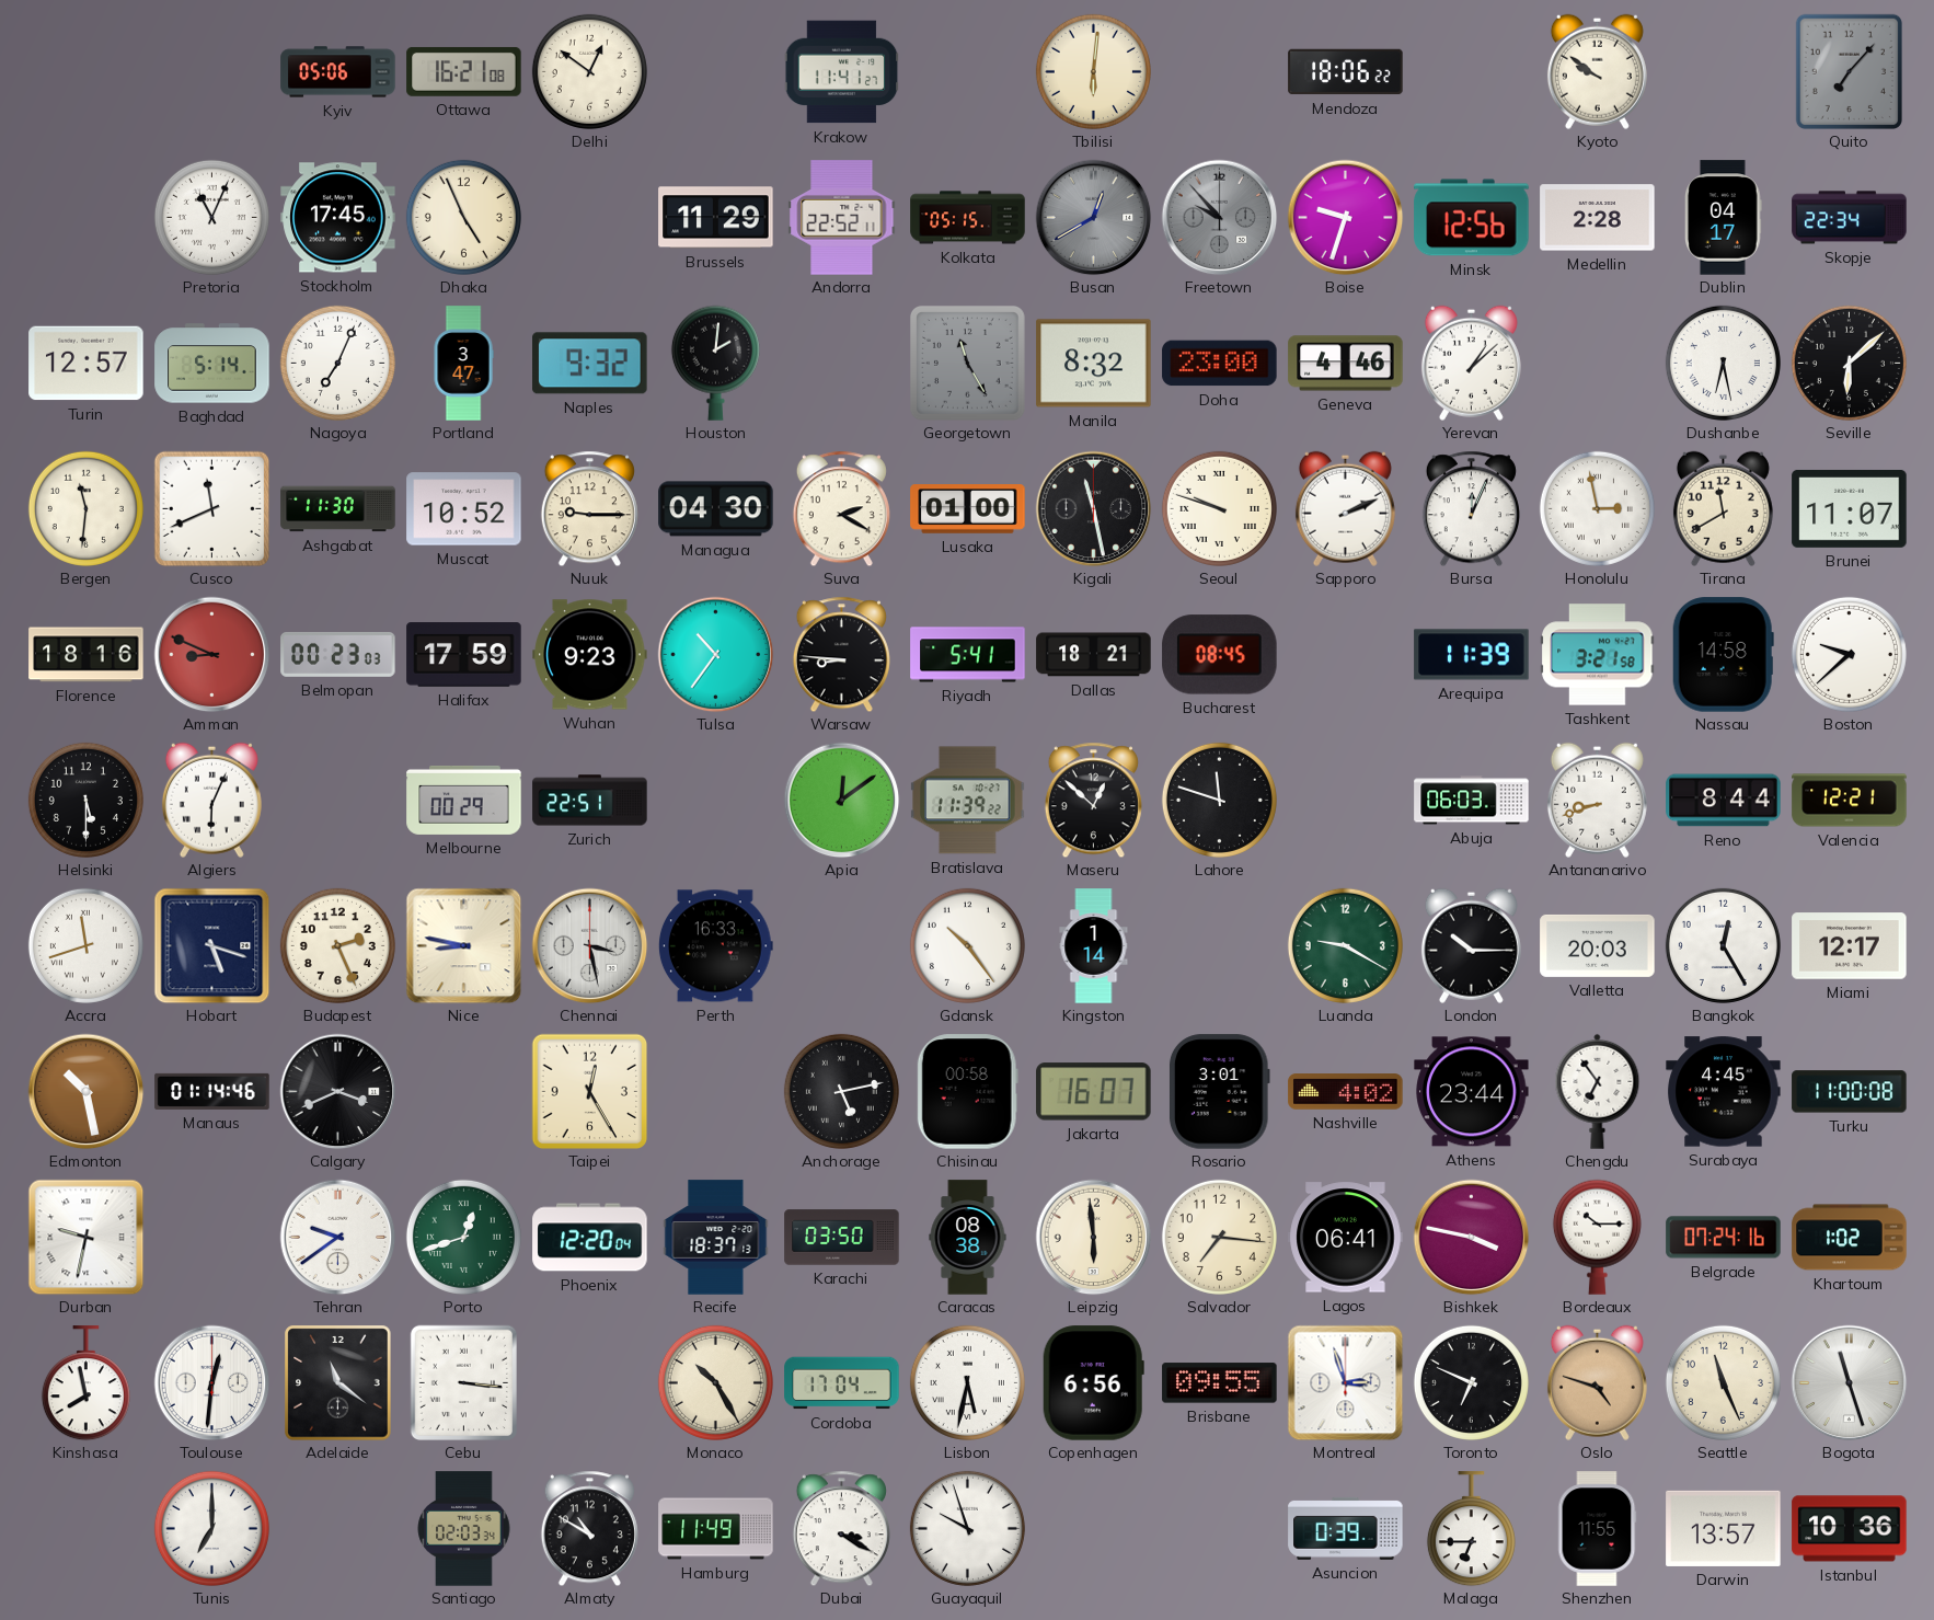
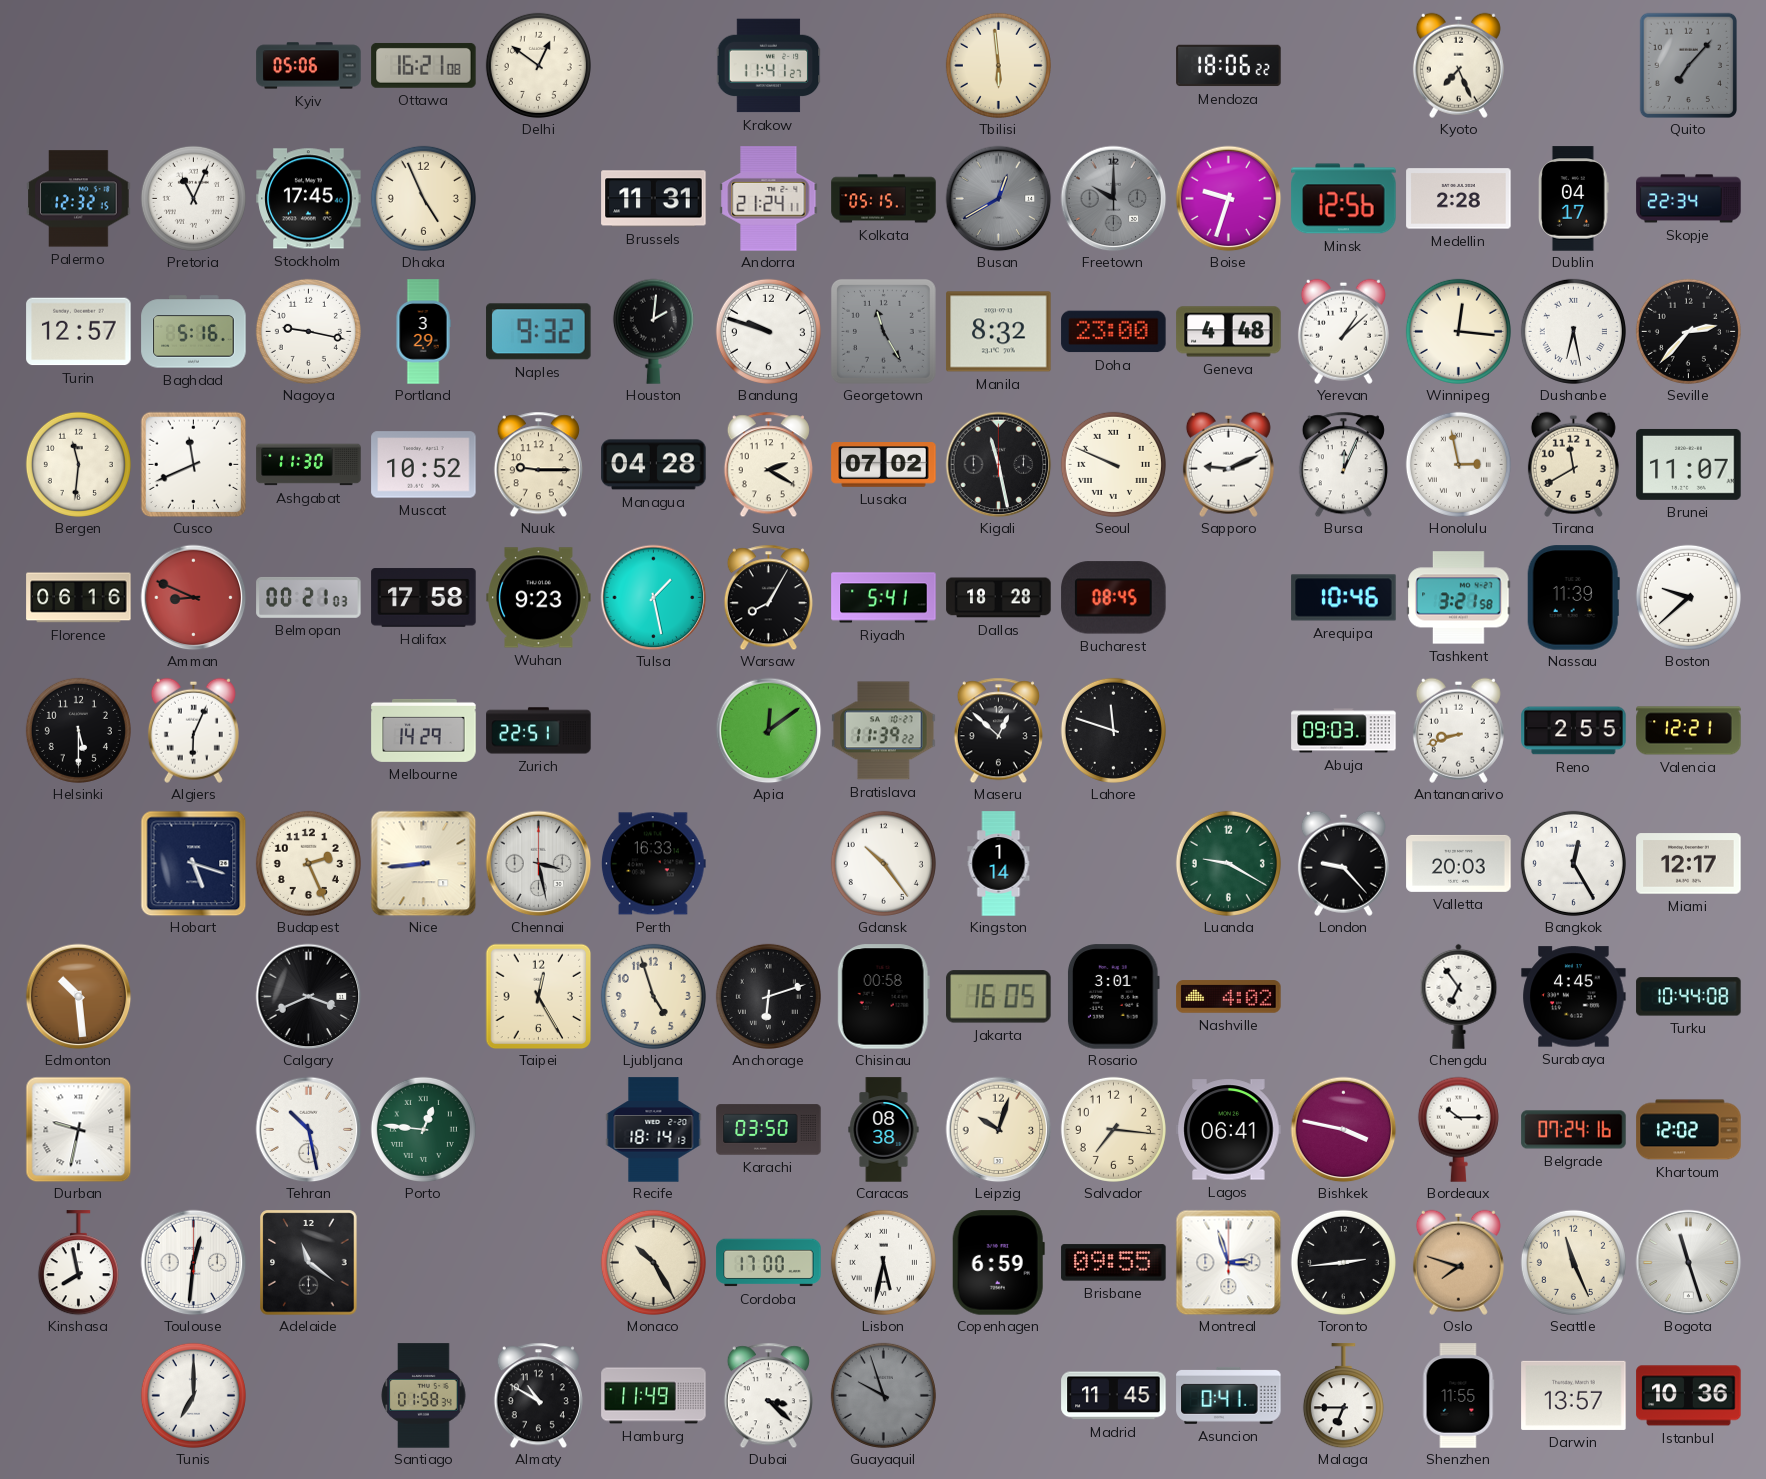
Tbilisi: 6:01 -> 5:59
Kyoto: 9:51 -> 7:26
Palermo: none -> 12:32
Brussels: 11:29 -> 11:31
Andorra: 22:52 -> 21:24
Freetown: 9:53 -> 10:00
Baghdad: 5:14 -> 5:16
Nagoya: 7:04 -> 9:17
Portland: 3:47 -> 3:29
Bandung: none -> 9:48
Geneva: 4:46 -> 4:48
Winnipeg: none -> 12:16
Seville: 6:08 -> 2:37
Managua: 04:30 -> 04:28
Lusaka: 01:00 -> 07:02
Seoul: 9:48 -> 9:49
Sapporo: 2:11 -> 9:11
Florence: 18:16 -> 06:16
Belmopan: 00:23 -> 00:21
Halifax: 17:59 -> 17:58
Tulsa: 10:36 -> 1:28
Warsaw: 8:46 -> 8:05
Dallas: 18:21 -> 18:28
Arequipa: 11:39 -> 10:46
Nassau: 14:58 -> 11:39
Melbourne: 00:29 -> 14:29
Abuja: 06:03 -> 09:03
Reno: 8:44 -> 2:55
Accra: 11:42 -> none
Nice: 8:47 -> 8:44
London: 10:15 -> 9:23
Edmonton: 10:28 -> 10:29
Manaus: 01:14 -> none
Ljubljana: none -> 4:57
Anchorage: 5:13 -> 6:12
Jakarta: 16:07 -> 16:05
Athens: 23:44 -> none
Turku: 11:00 -> 10:44
Tehran: 9:39 -> 10:28
Porto: 12:42 -> 12:46
Phoenix: 12:20 -> none
Recife: 18:37 -> 18:14
Leipzig: 5:59 -> 10:03
Khartoum: 1:02 -> 12:02
Cebu: 3:16 -> none
Cordoba: 17:04 -> 17:00
Copenhagen: 6:56 -> 6:59
Toronto: 6:49 -> 2:44
Oslo: 4:48 -> 7:48
Santiago: 02:03 -> 01:58
Dubai: 3:20 -> 3:22
Guayaquil dial: white -> grey
Madrid: none -> 11:45
Asuncion: 0:39 -> 0:41
